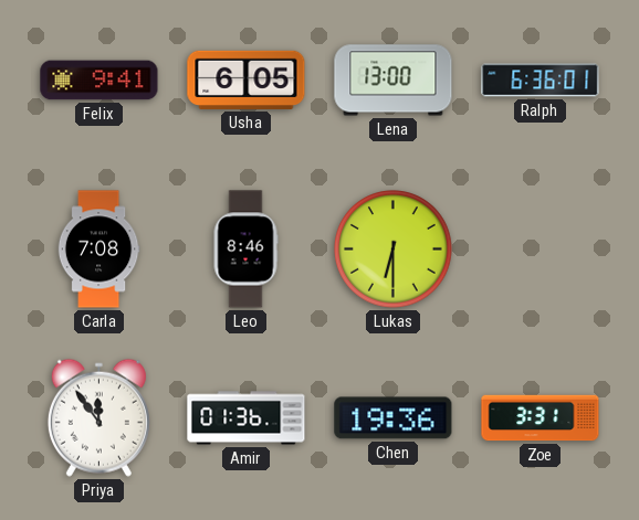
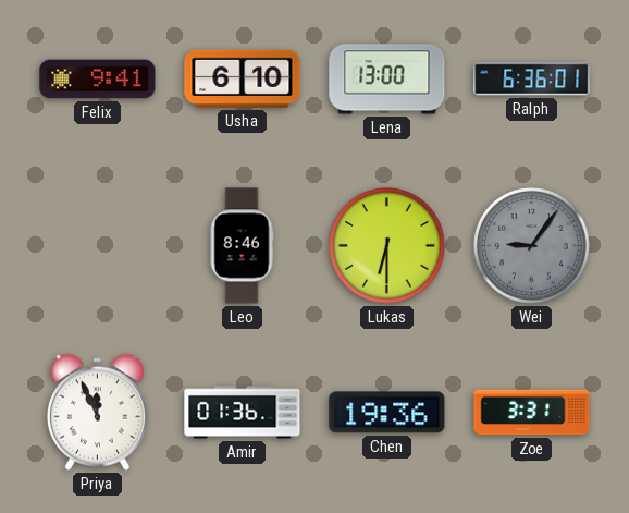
Usha: 6:05 -> 6:10
Carla: 7:08 -> none
Wei: none -> 9:06
Priya: 11:54 -> 11:56
